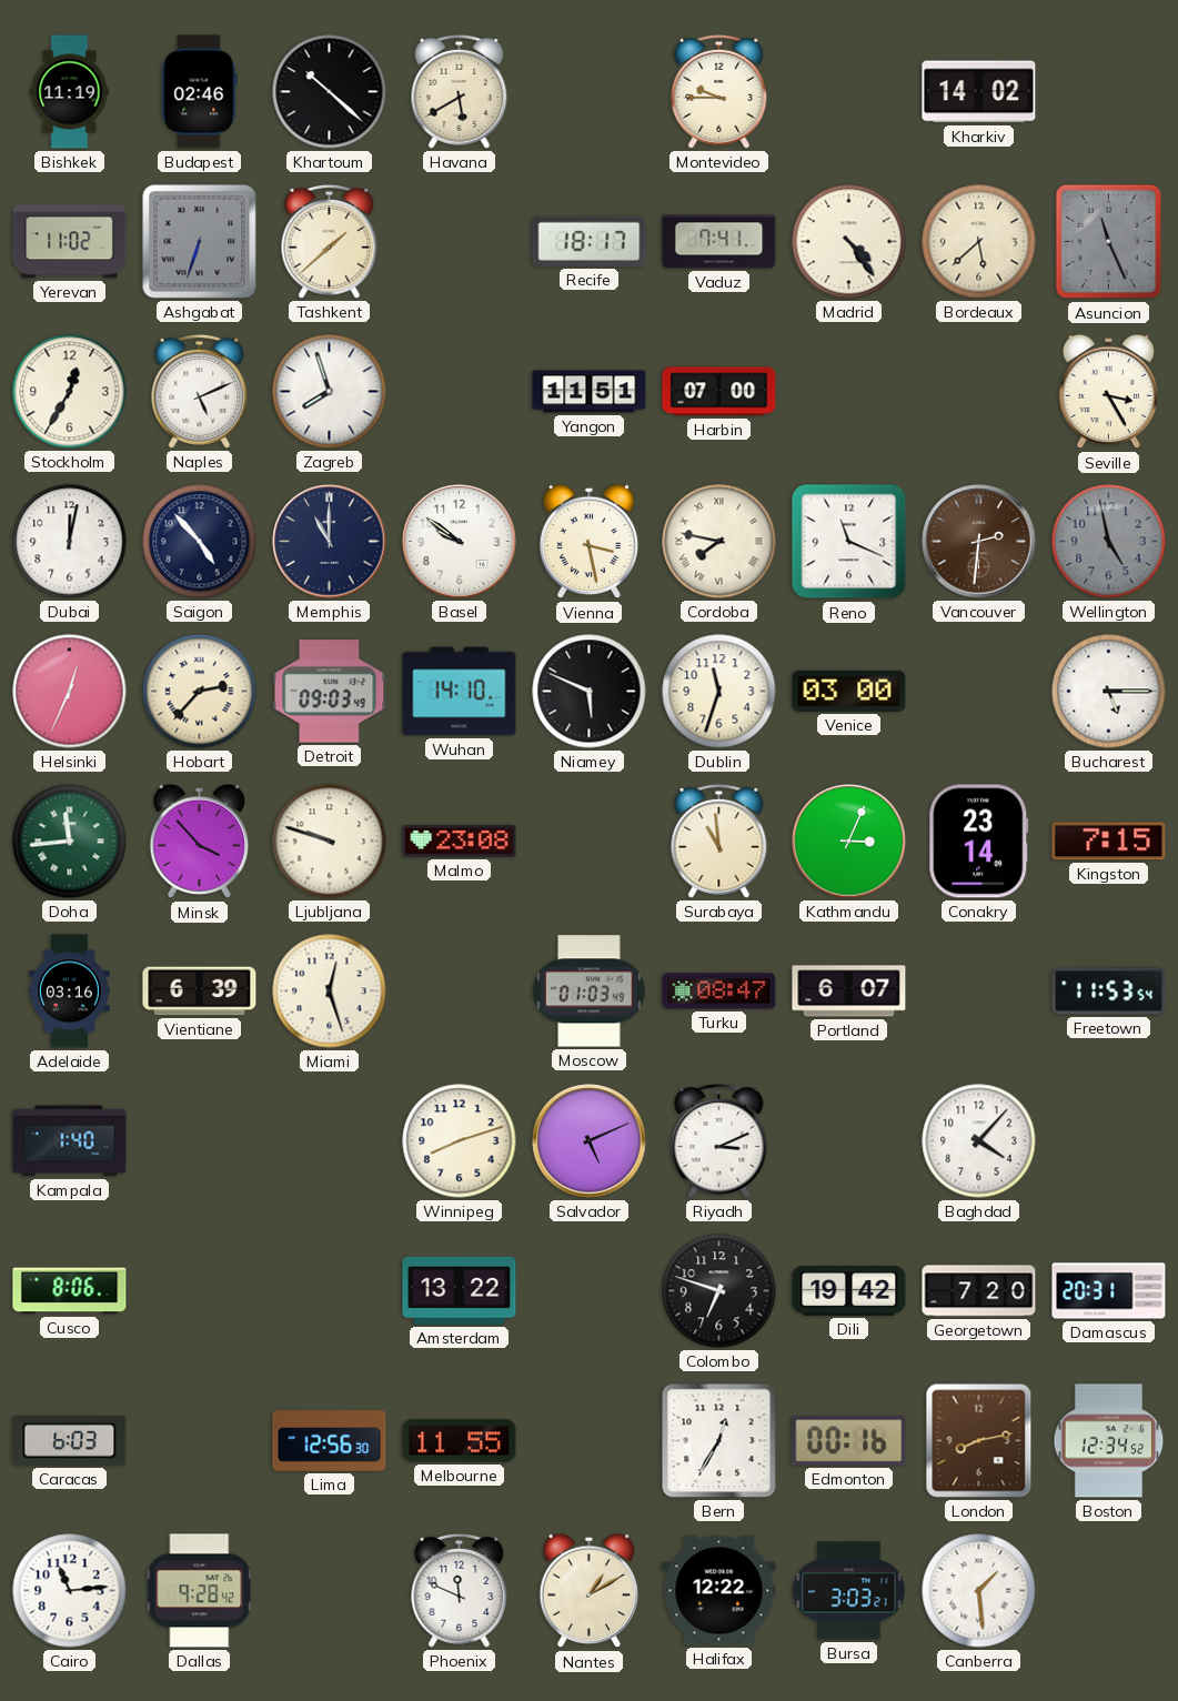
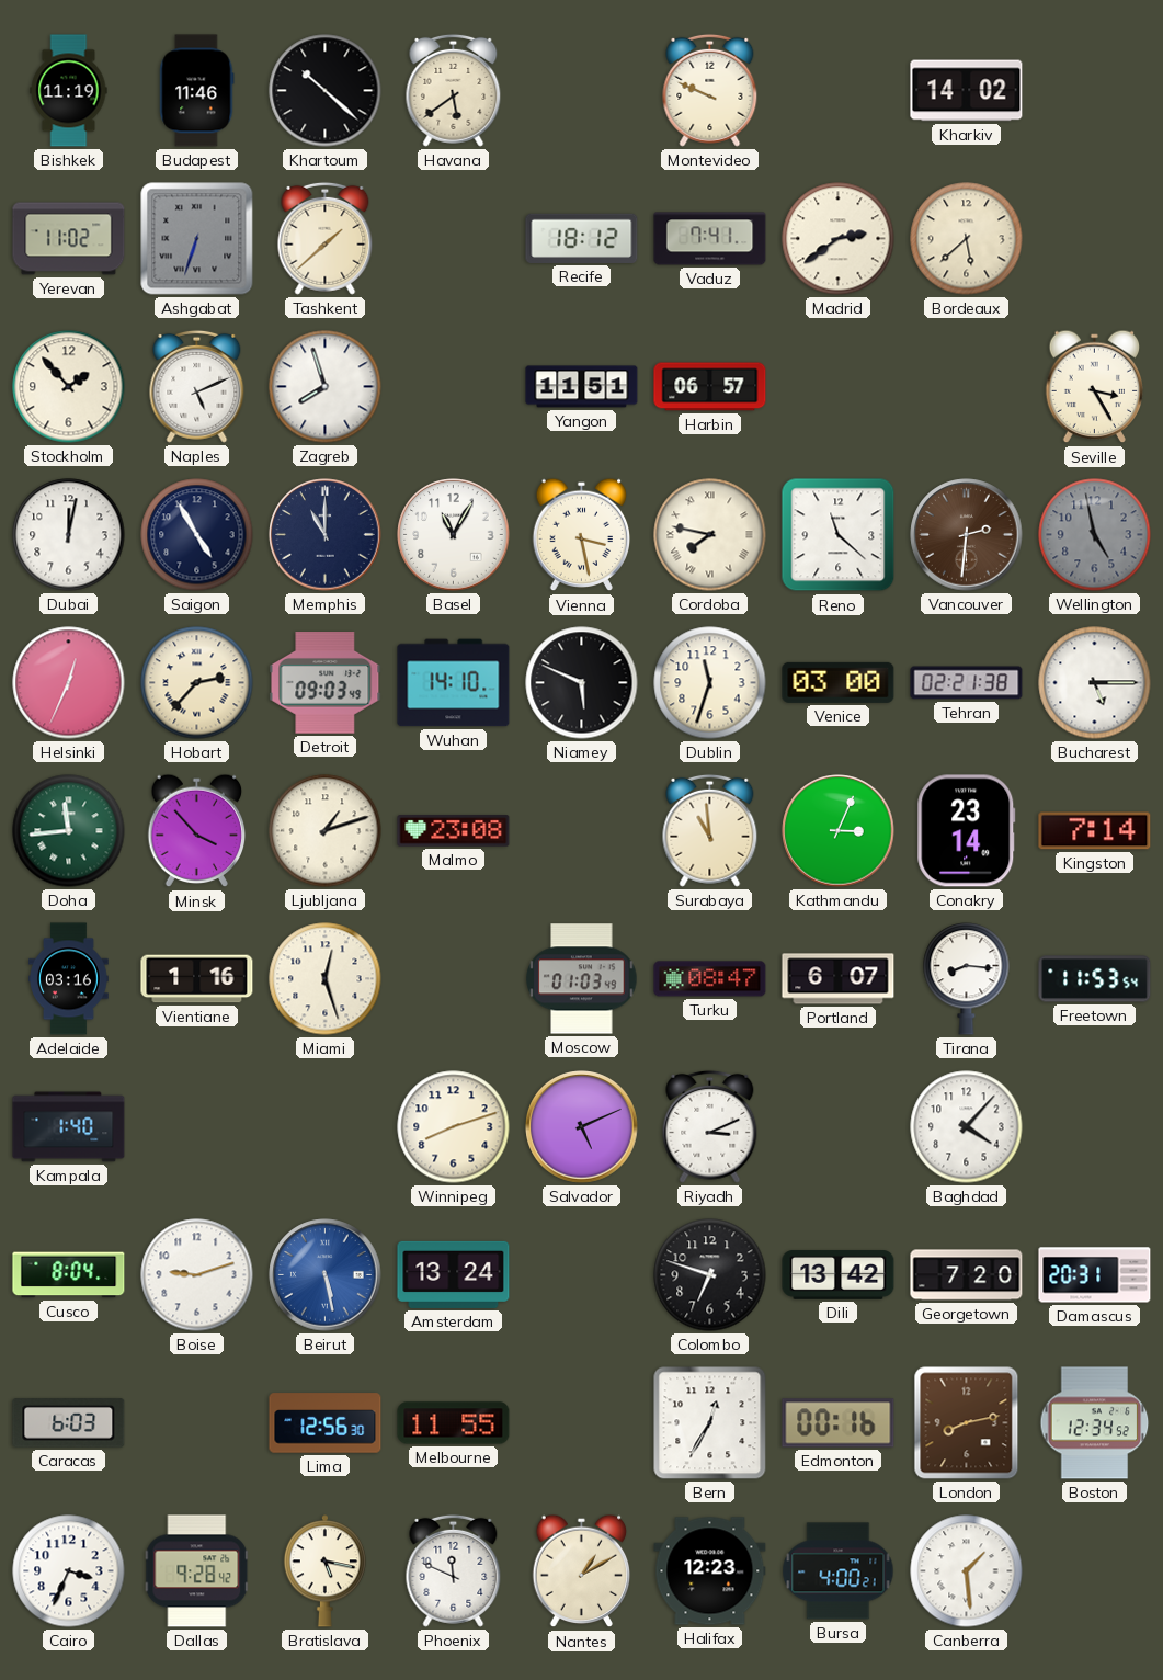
Budapest: 02:46 -> 11:46
Havana: 5:40 -> 5:39
Montevideo: 9:45 -> 9:49
Recife: 18:17 -> 18:12
Madrid: 4:24 -> 2:39
Asuncion: 11:26 -> none
Stockholm: 12:35 -> 1:53
Harbin: 07:00 -> 06:57
Saigon: 4:53 -> 4:55
Basel: 9:51 -> 11:05
Reno: 11:19 -> 11:22
Tehran: none -> 02:21
Ljubljana: 9:48 -> 1:12
Kingston: 7:15 -> 7:14
Vientiane: 6:39 -> 1:16
Tirana: none -> 8:16
Cusco: 8:06 -> 8:04
Boise: none -> 9:12
Beirut: none -> 5:28
Amsterdam: 13:22 -> 13:24
Dili: 19:42 -> 13:42
Cairo: 11:14 -> 3:34
Bratislava: none -> 5:17
Halifax: 12:22 -> 12:23
Bursa: 3:03 -> 4:00
